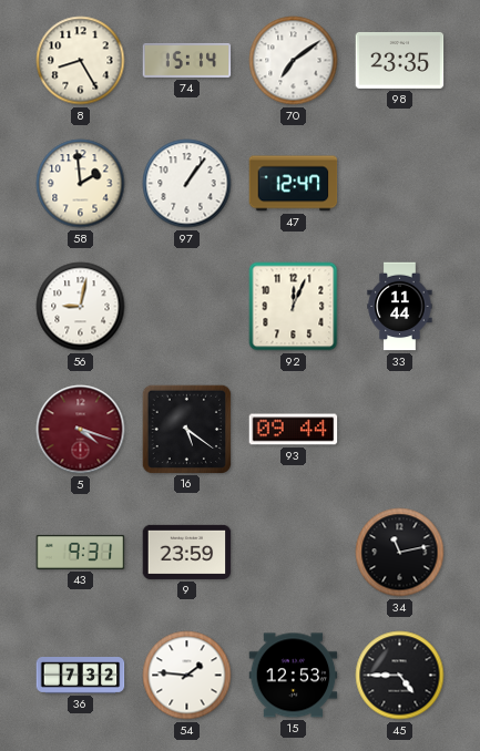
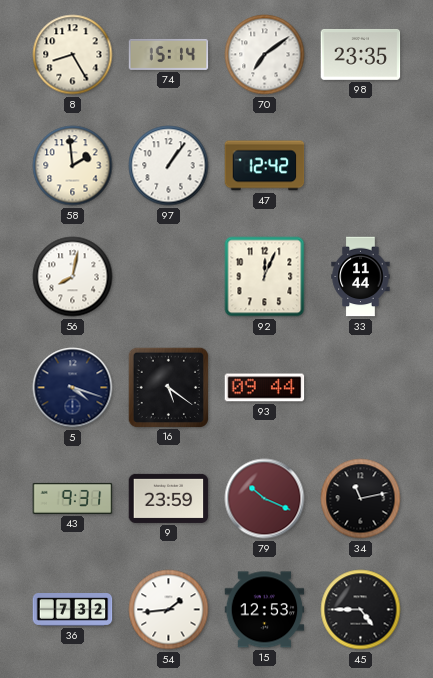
47: 12:47 -> 12:42
56: 9:02 -> 8:02
5 dial: burgundy -> navy
79: none -> 10:19
54: 1:46 -> 1:44
